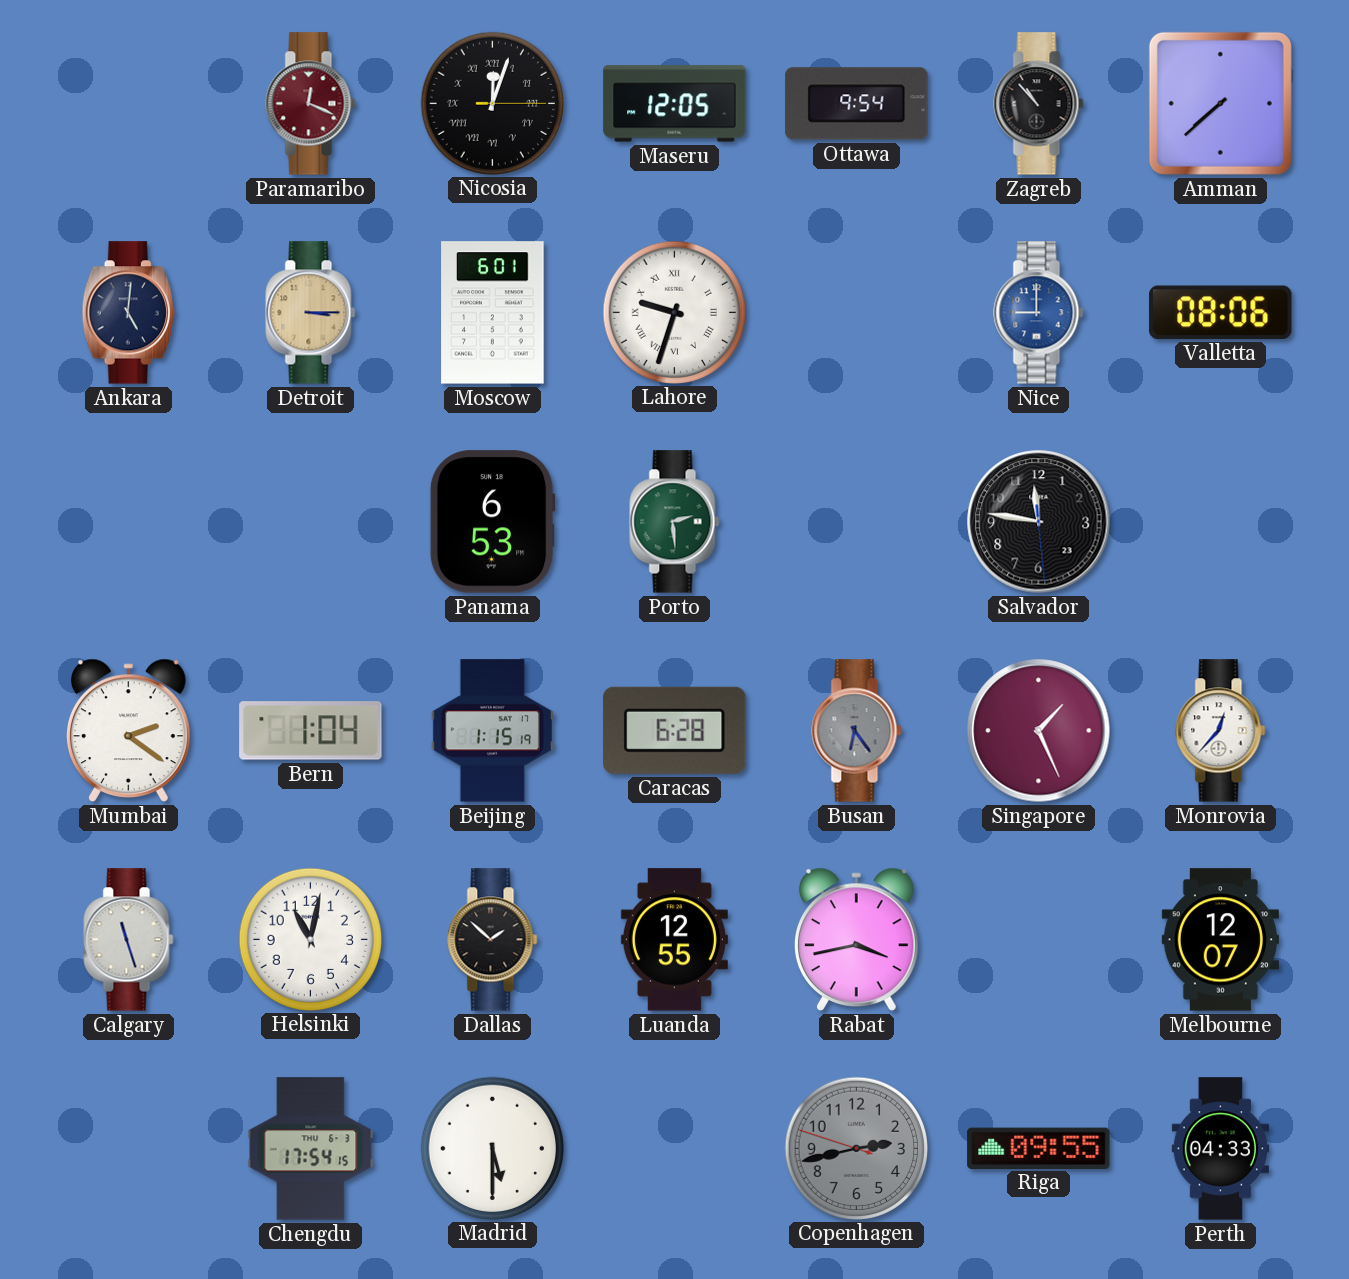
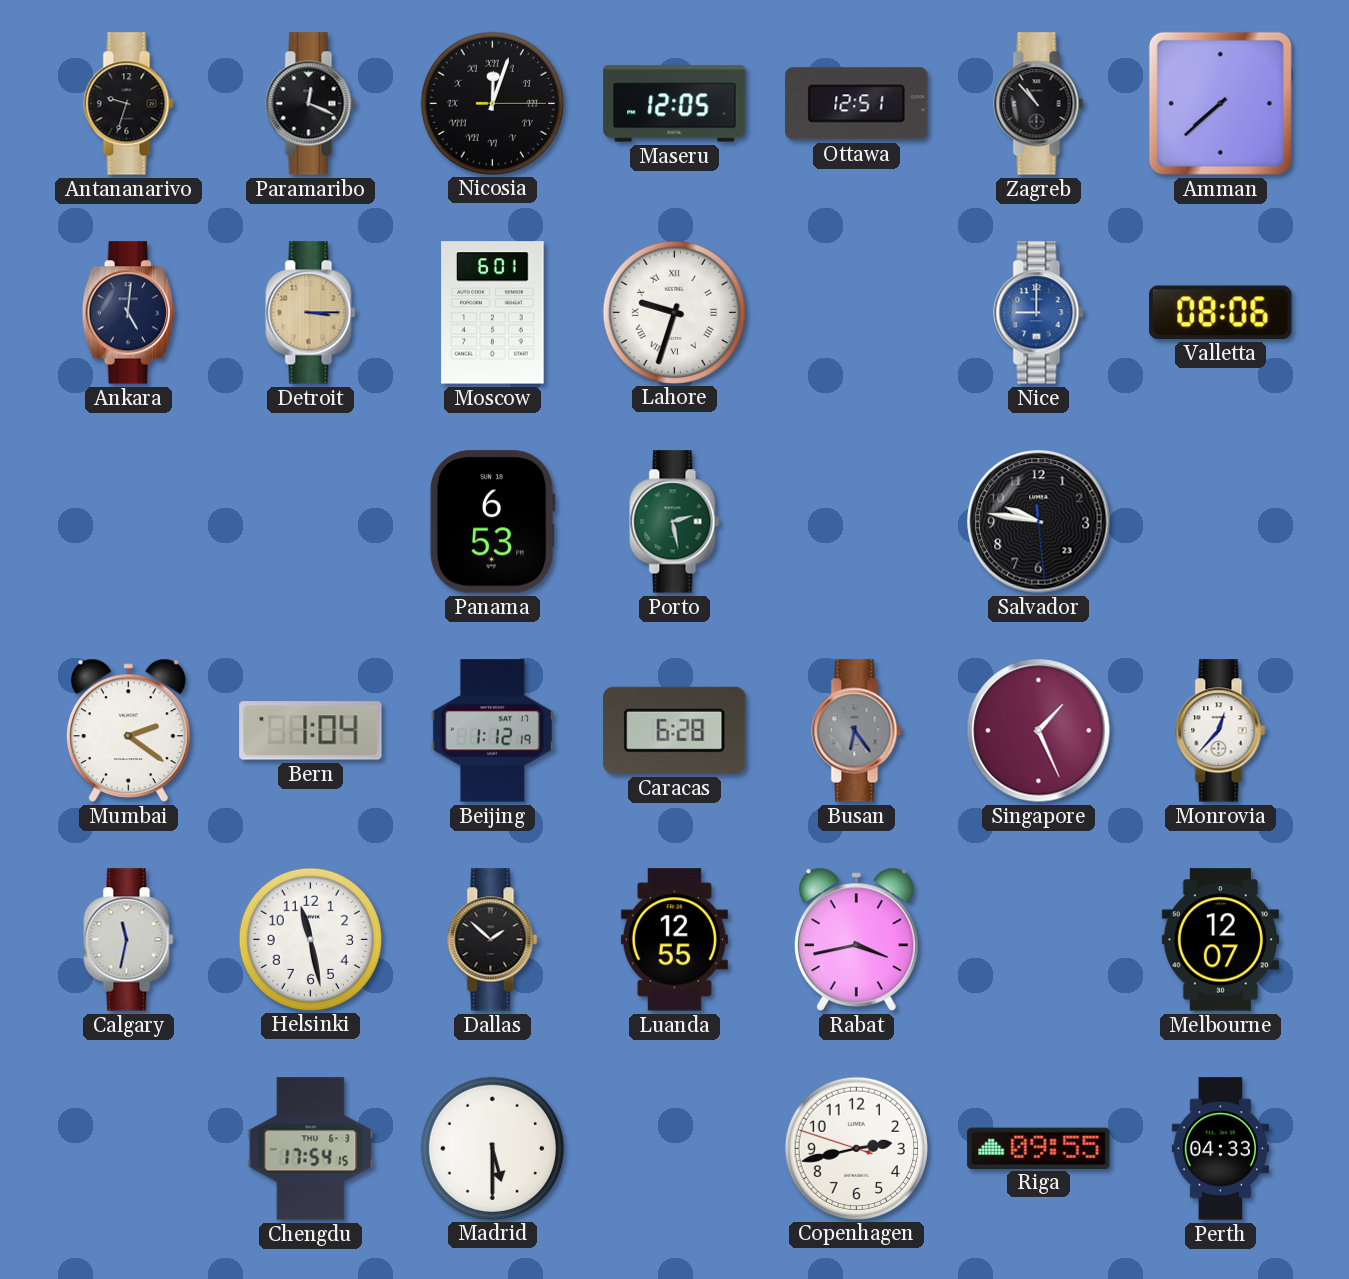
Antananarivo: none -> 9:33
Paramaribo dial: burgundy -> black
Ottawa: 9:54 -> 12:51
Porto: 2:29 -> 2:28
Salvador: 11:46 -> 9:46
Beijing: 1:15 -> 1:12
Calgary: 11:27 -> 11:32
Helsinki: 11:02 -> 11:28
Copenhagen dial: grey -> white
